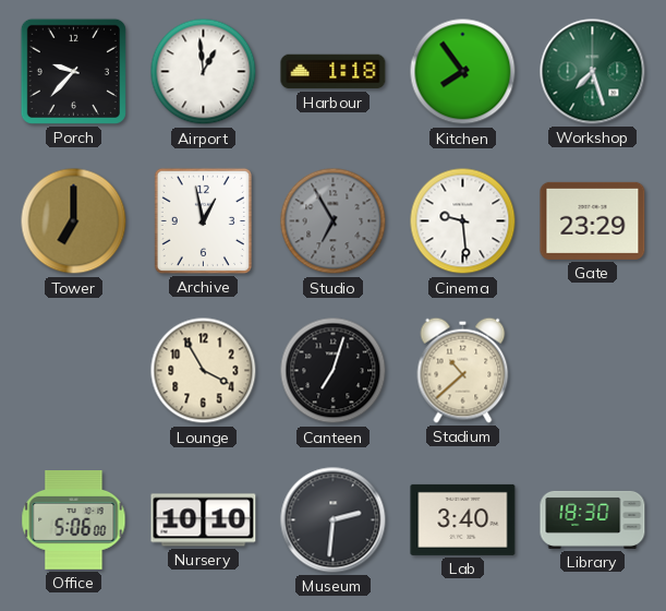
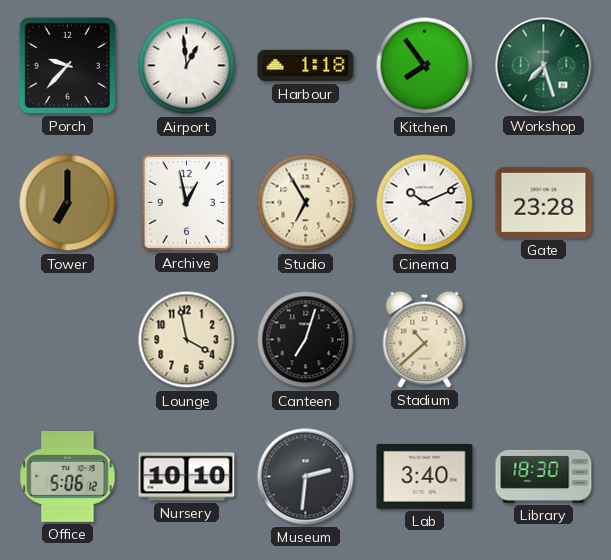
Studio dial: grey -> cream
Cinema: 9:29 -> 10:11
Gate: 23:29 -> 23:28
Lounge: 3:55 -> 3:58
Office: 5:06:00 -> 5:06:12
